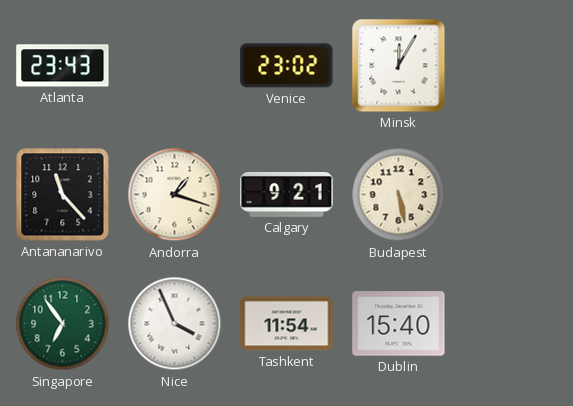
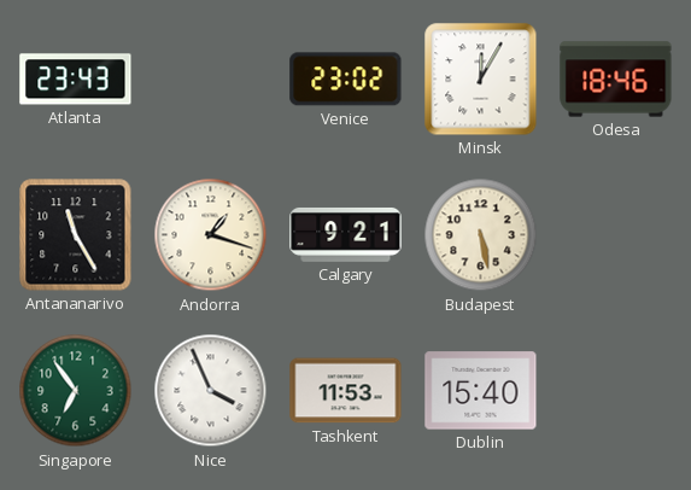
Odesa: none -> 18:46
Antananarivo: 11:23 -> 11:25
Tashkent: 11:54 -> 11:53
